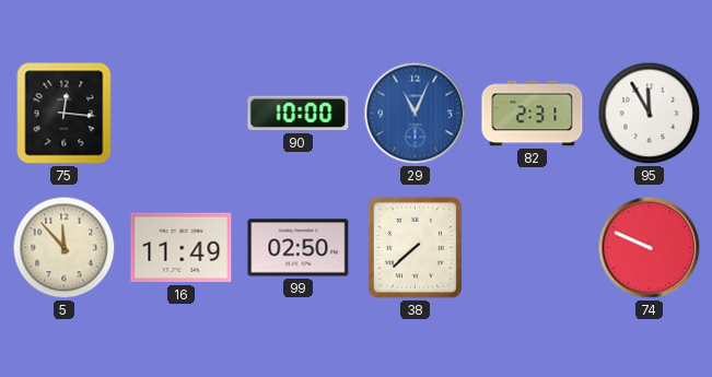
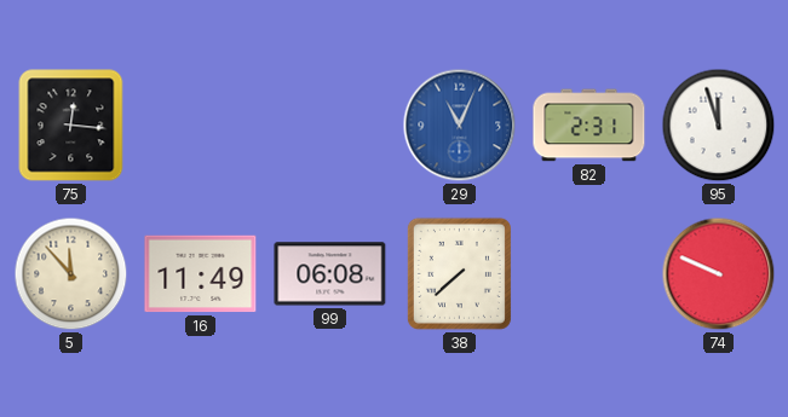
90: 10:00 -> none
95: 11:55 -> 11:57
99: 02:50 -> 06:08
